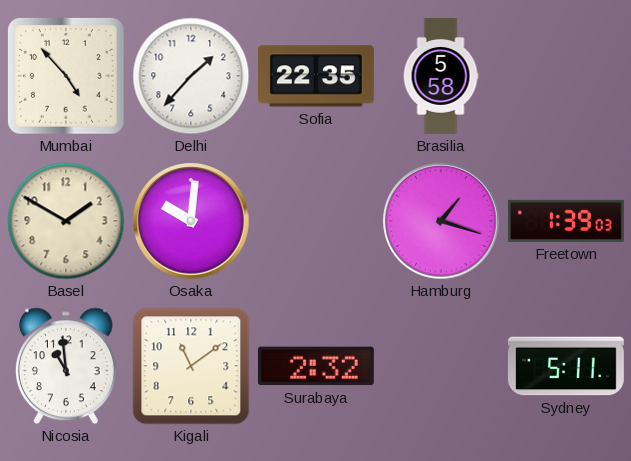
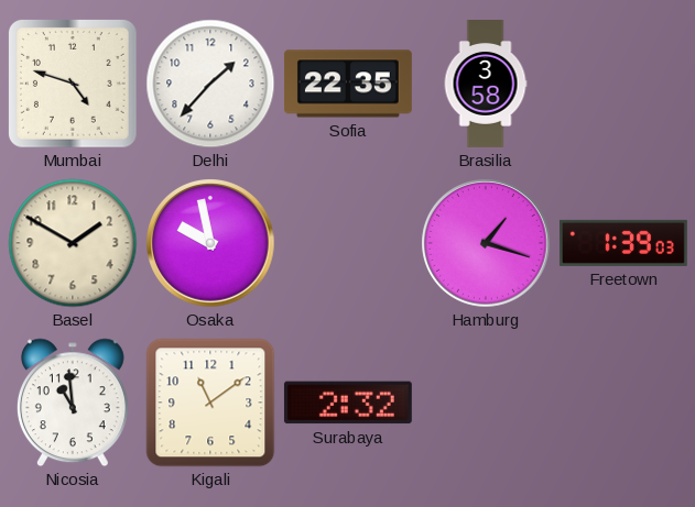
Mumbai: 4:53 -> 4:48
Brasilia: 5:58 -> 3:58
Osaka: 10:01 -> 9:58
Sydney: 5:11 -> none
